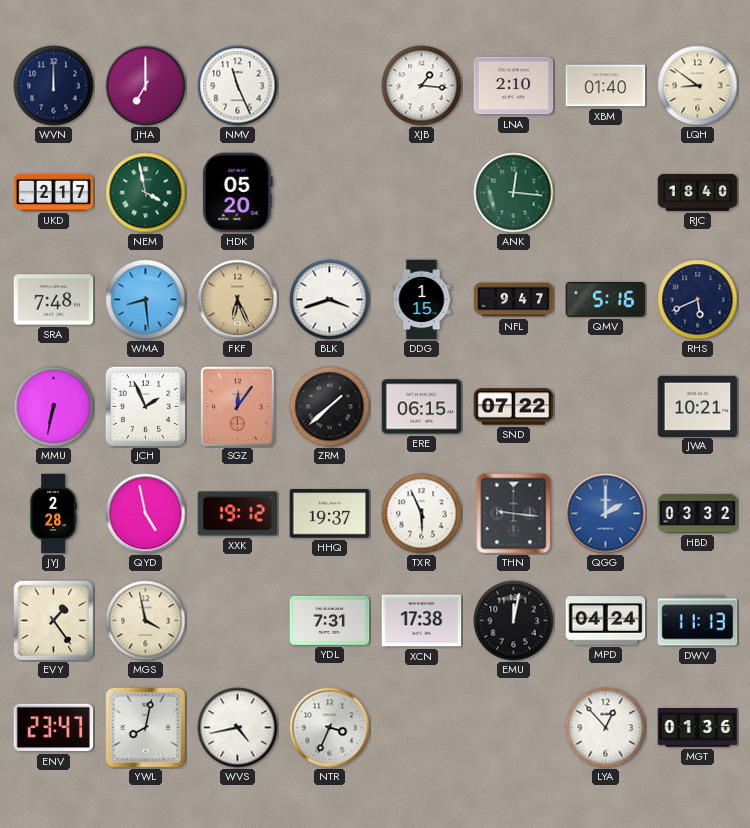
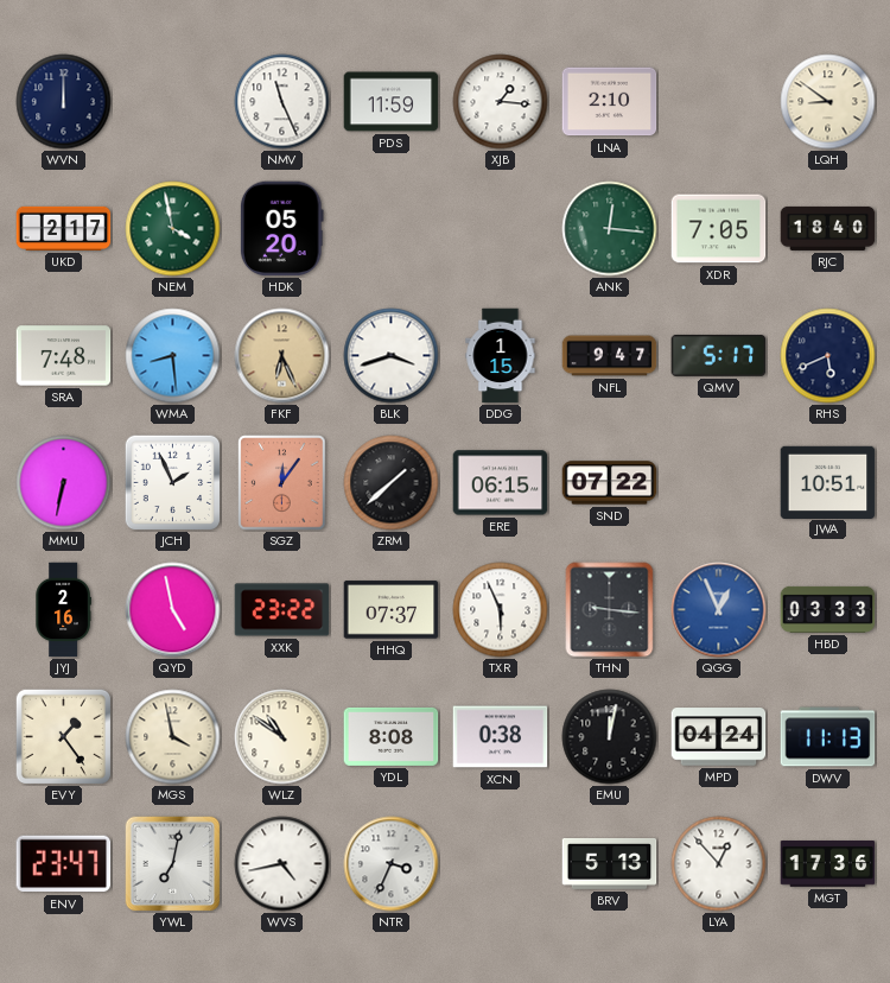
JHA: 7:00 -> none
PDS: none -> 11:59
XBM: 01:40 -> none
XDR: none -> 7:05
QMV: 5:16 -> 5:17
JWA: 10:21 -> 10:51
JYJ: 2:28 -> 2:16
XXK: 19:12 -> 23:22
HHQ: 19:37 -> 07:37
QGG: 2:00 -> 12:56
HBD: 03:32 -> 03:33
WLZ: none -> 10:51
YDL: 7:31 -> 8:08
XCN: 17:38 -> 0:38
YWL: 8:02 -> 7:02
BRV: none -> 5:13
MGT: 01:36 -> 17:36
